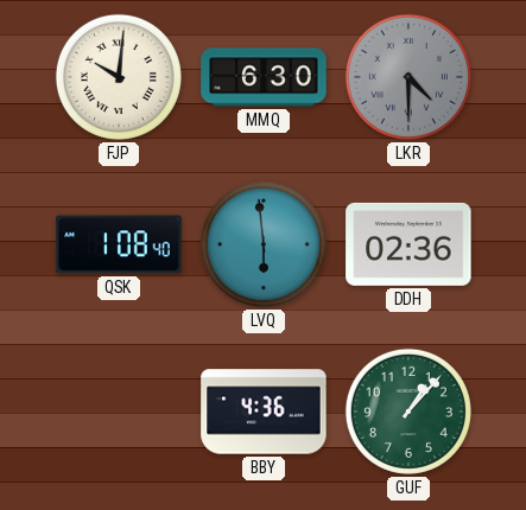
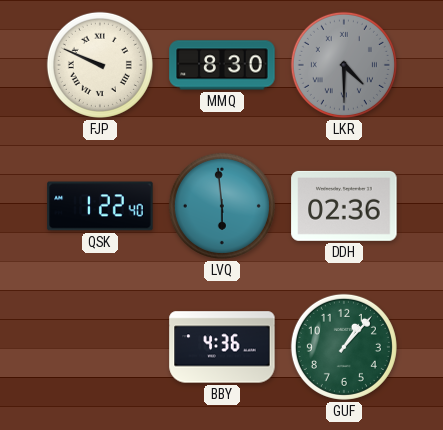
FJP: 10:01 -> 9:49
MMQ: 6:30 -> 8:30
QSK: 1:08 -> 1:22
